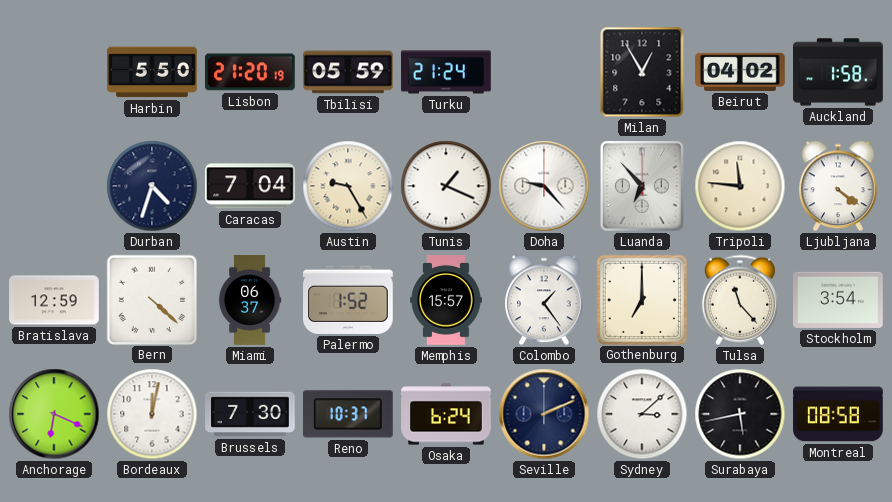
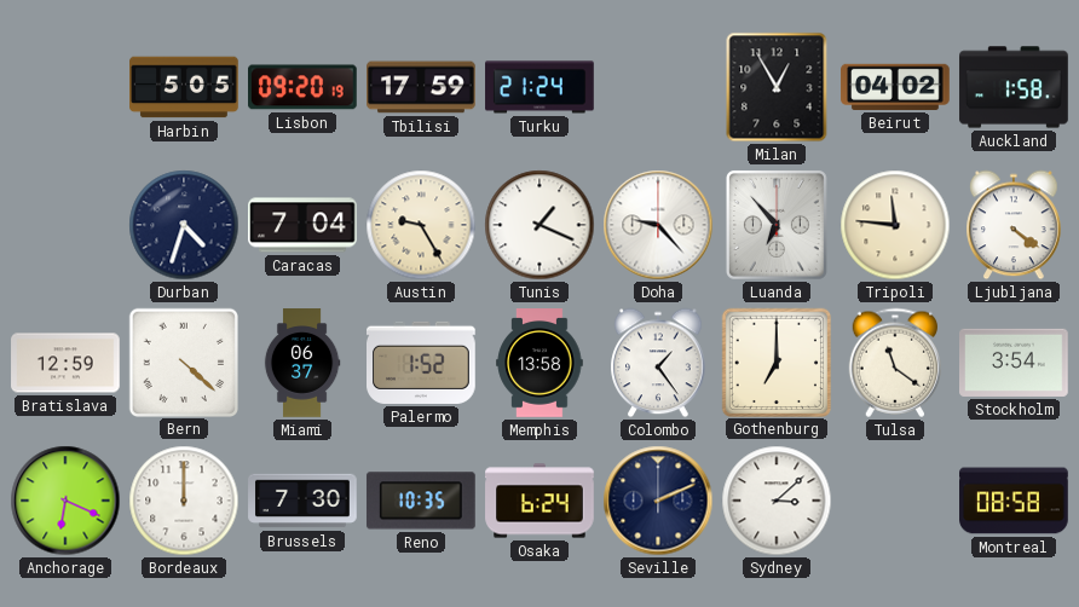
Harbin: 5:50 -> 5:05
Lisbon: 21:20 -> 09:20
Tbilisi: 05:59 -> 17:59
Memphis: 15:57 -> 13:58
Tulsa: 11:23 -> 11:21
Bordeaux: 12:02 -> 12:00
Reno: 10:37 -> 10:35
Surabaya: 5:43 -> none
